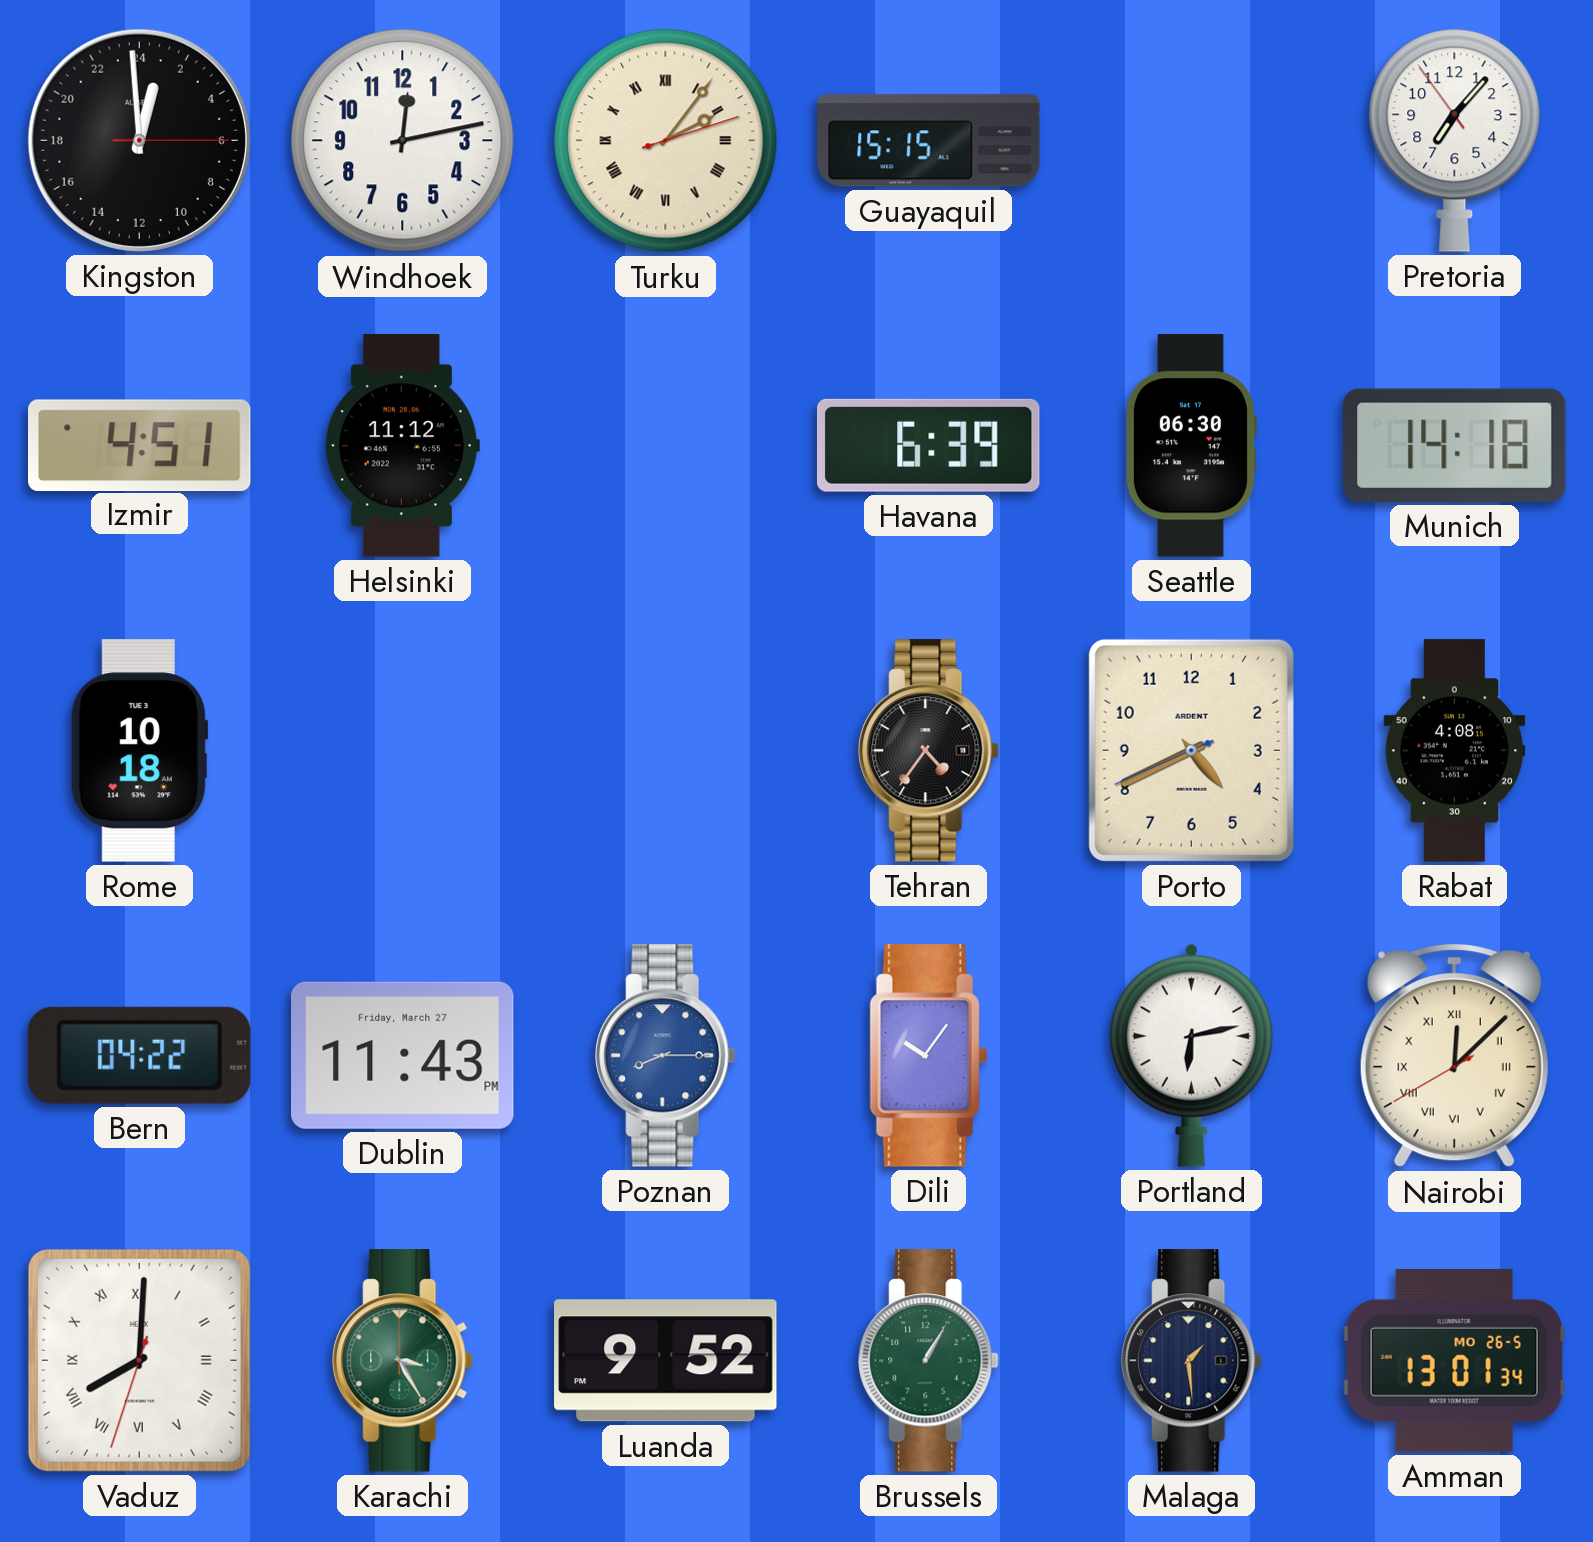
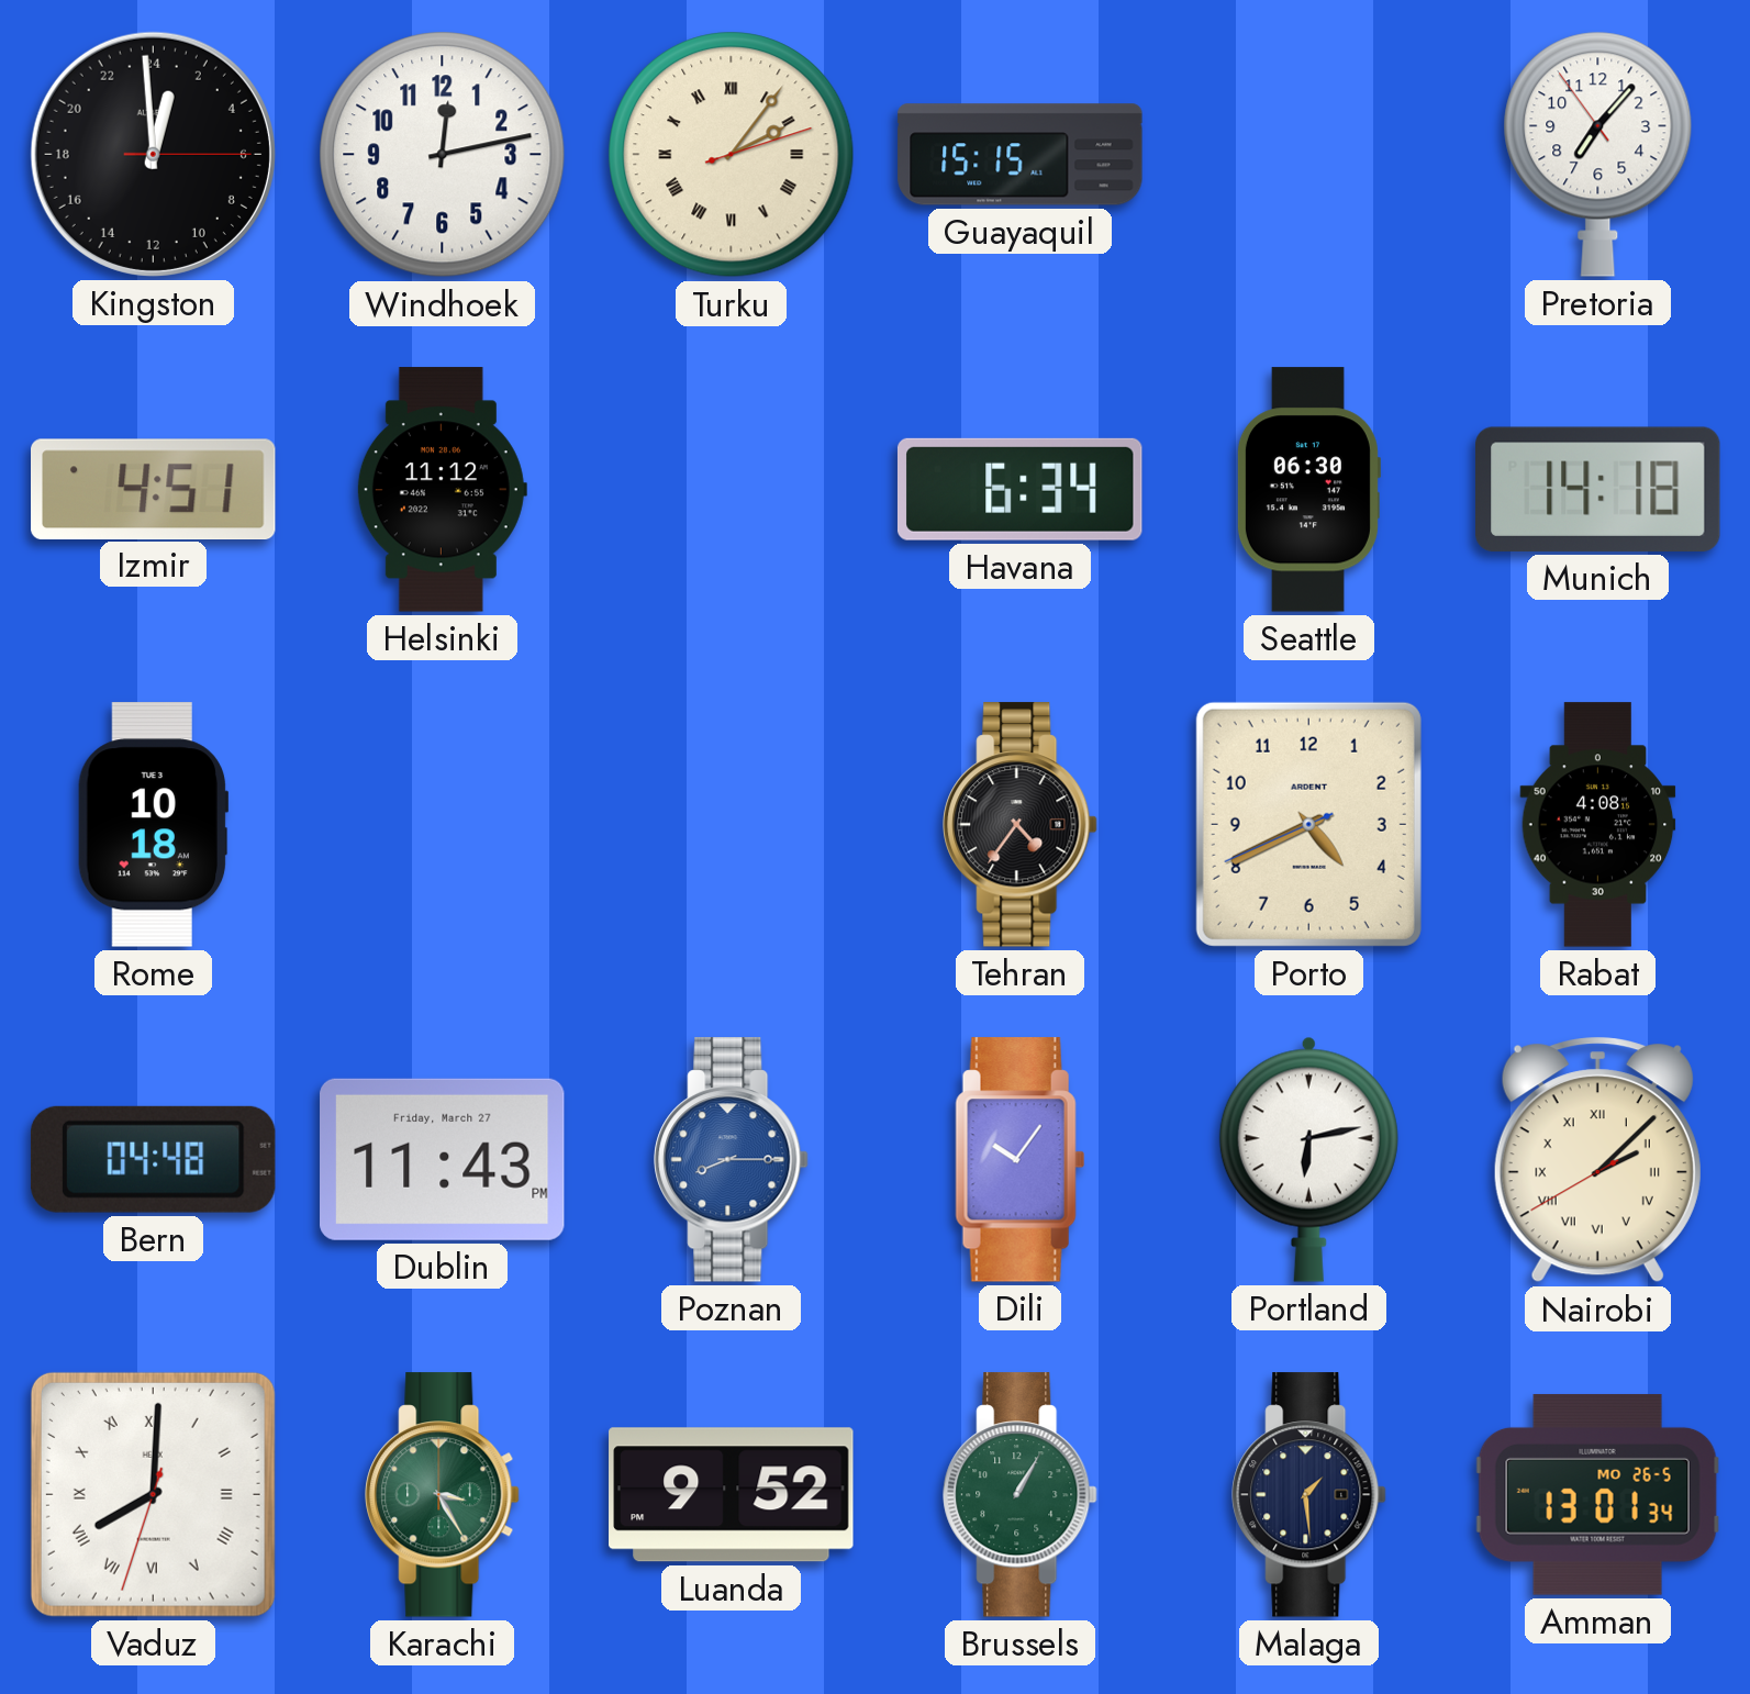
Havana: 6:39 -> 6:34
Bern: 04:22 -> 04:48
Nairobi: 12:07 -> 2:07
